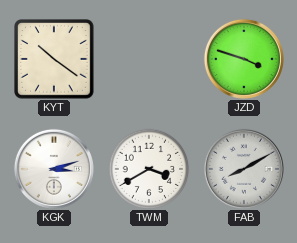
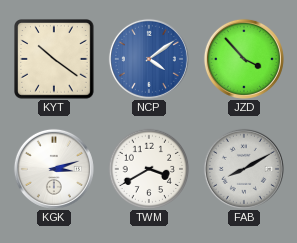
NCP: none -> 4:09
JZD: 3:48 -> 3:53
